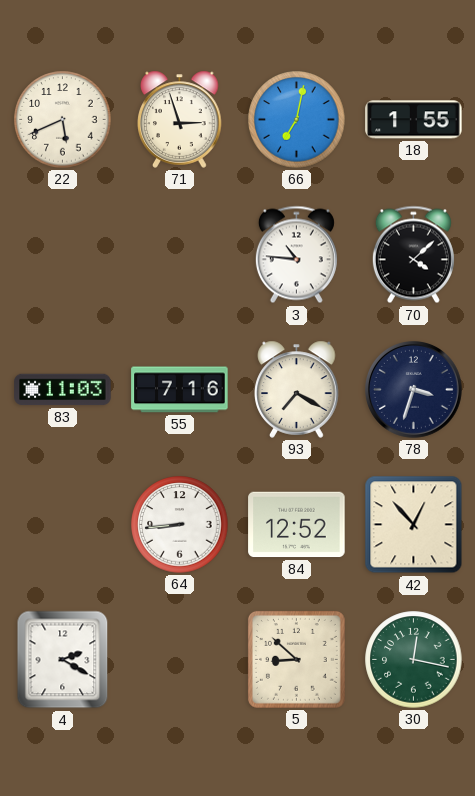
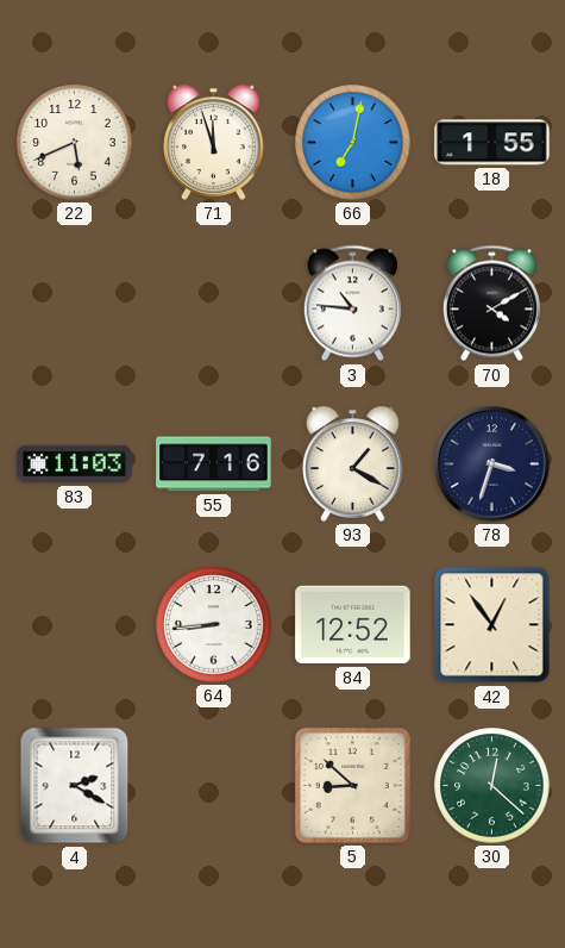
71: 2:57 -> 11:57
70: 4:08 -> 4:10
93: 7:20 -> 1:20
42: 12:53 -> 12:54
30: 12:17 -> 12:22
